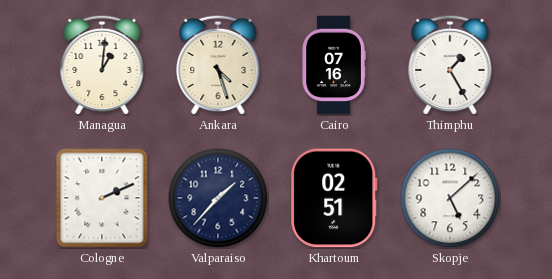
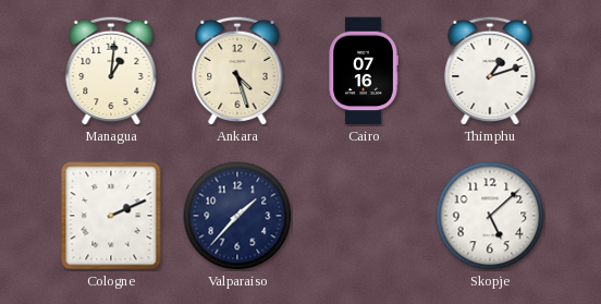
Thimphu: 1:25 -> 1:12
Khartoum: 02:51 -> none
